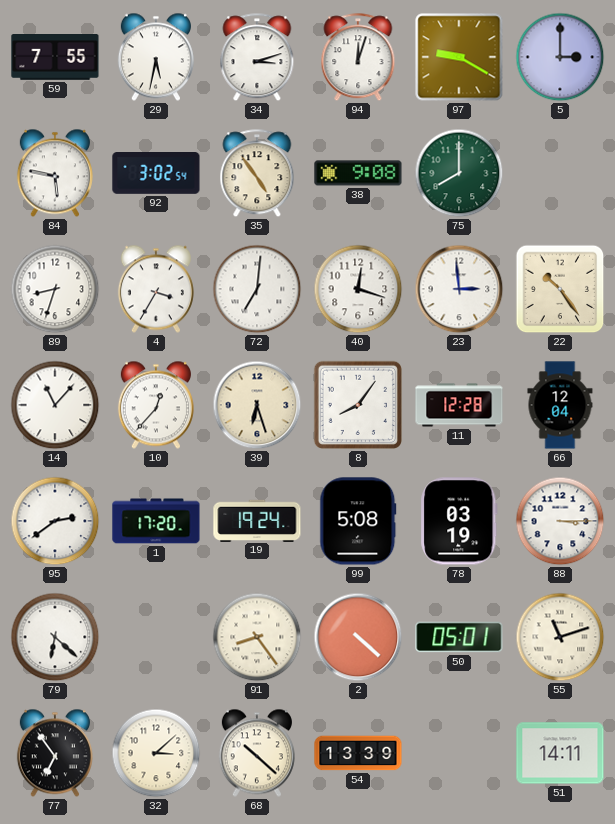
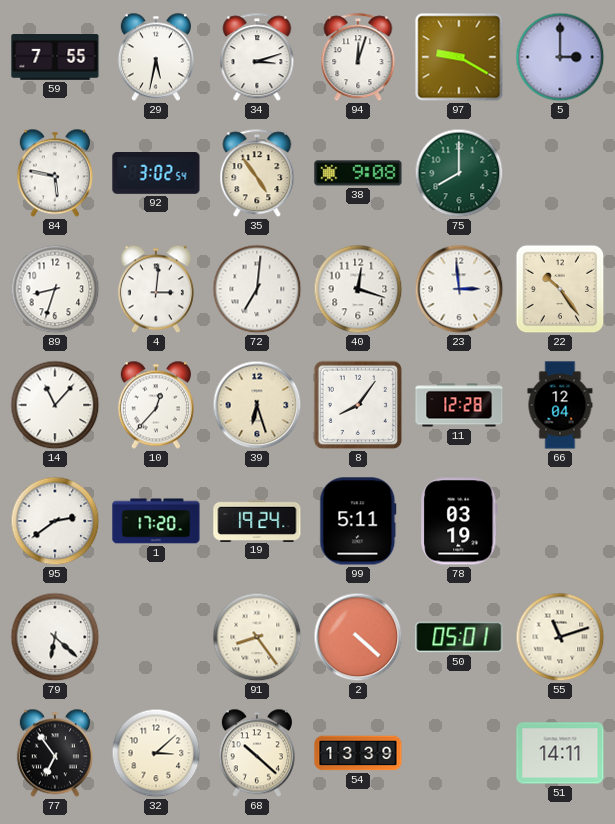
4: 3:35 -> 3:01
99: 5:08 -> 5:11
88: 3:15 -> none
